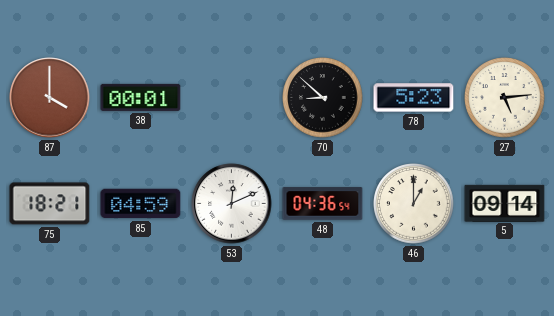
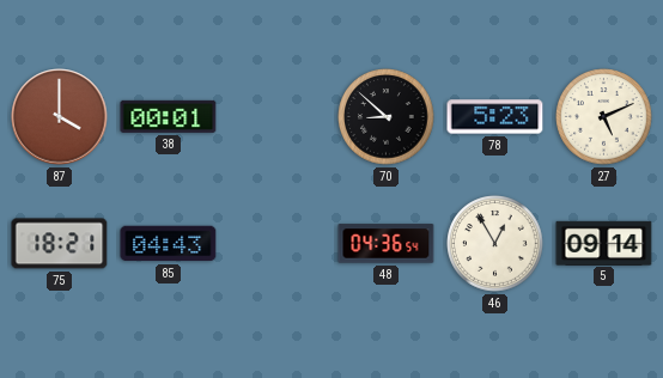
27: 5:14 -> 5:11
85: 04:59 -> 04:43
53: 12:11 -> none
46: 1:00 -> 12:55
